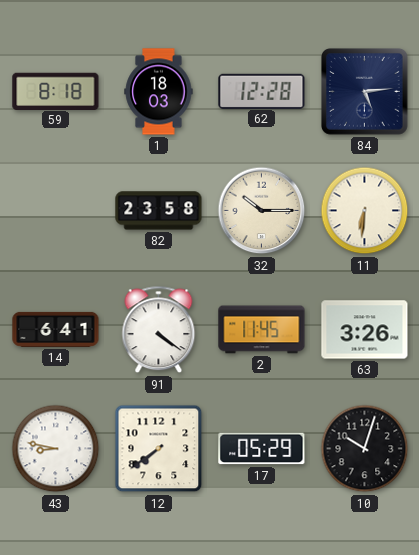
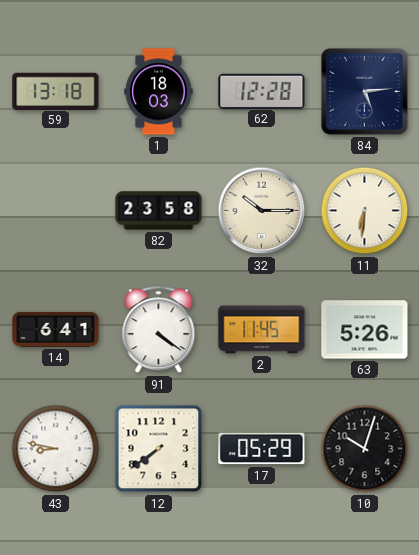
59: 8:18 -> 13:18
63: 3:26 -> 5:26
